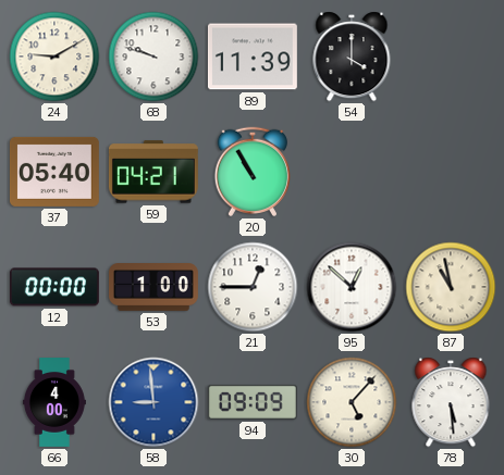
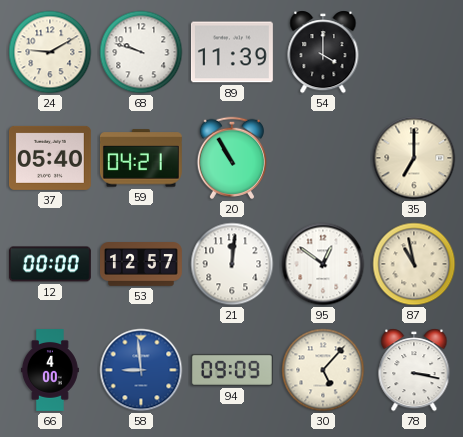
35: none -> 7:00
53: 1:00 -> 12:57
21: 12:45 -> 12:01
95: 12:52 -> 12:51
78: 5:29 -> 3:17
